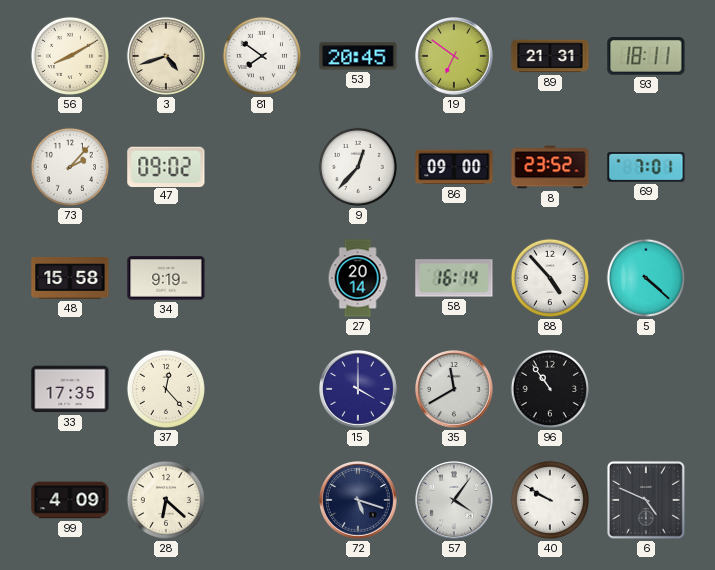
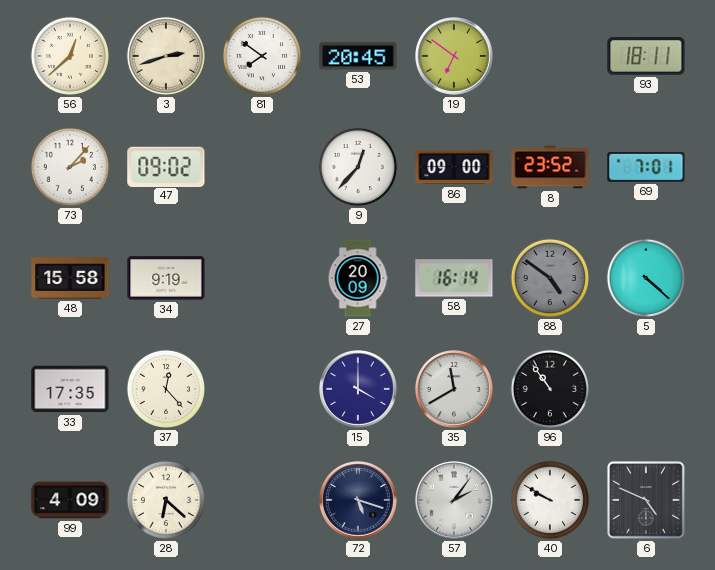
56: 8:10 -> 12:38
3: 4:42 -> 2:42
89: 21:31 -> none
27: 20:14 -> 20:09
88: 4:53 -> 4:51
88 dial: white -> grey
57: 4:06 -> 2:06
